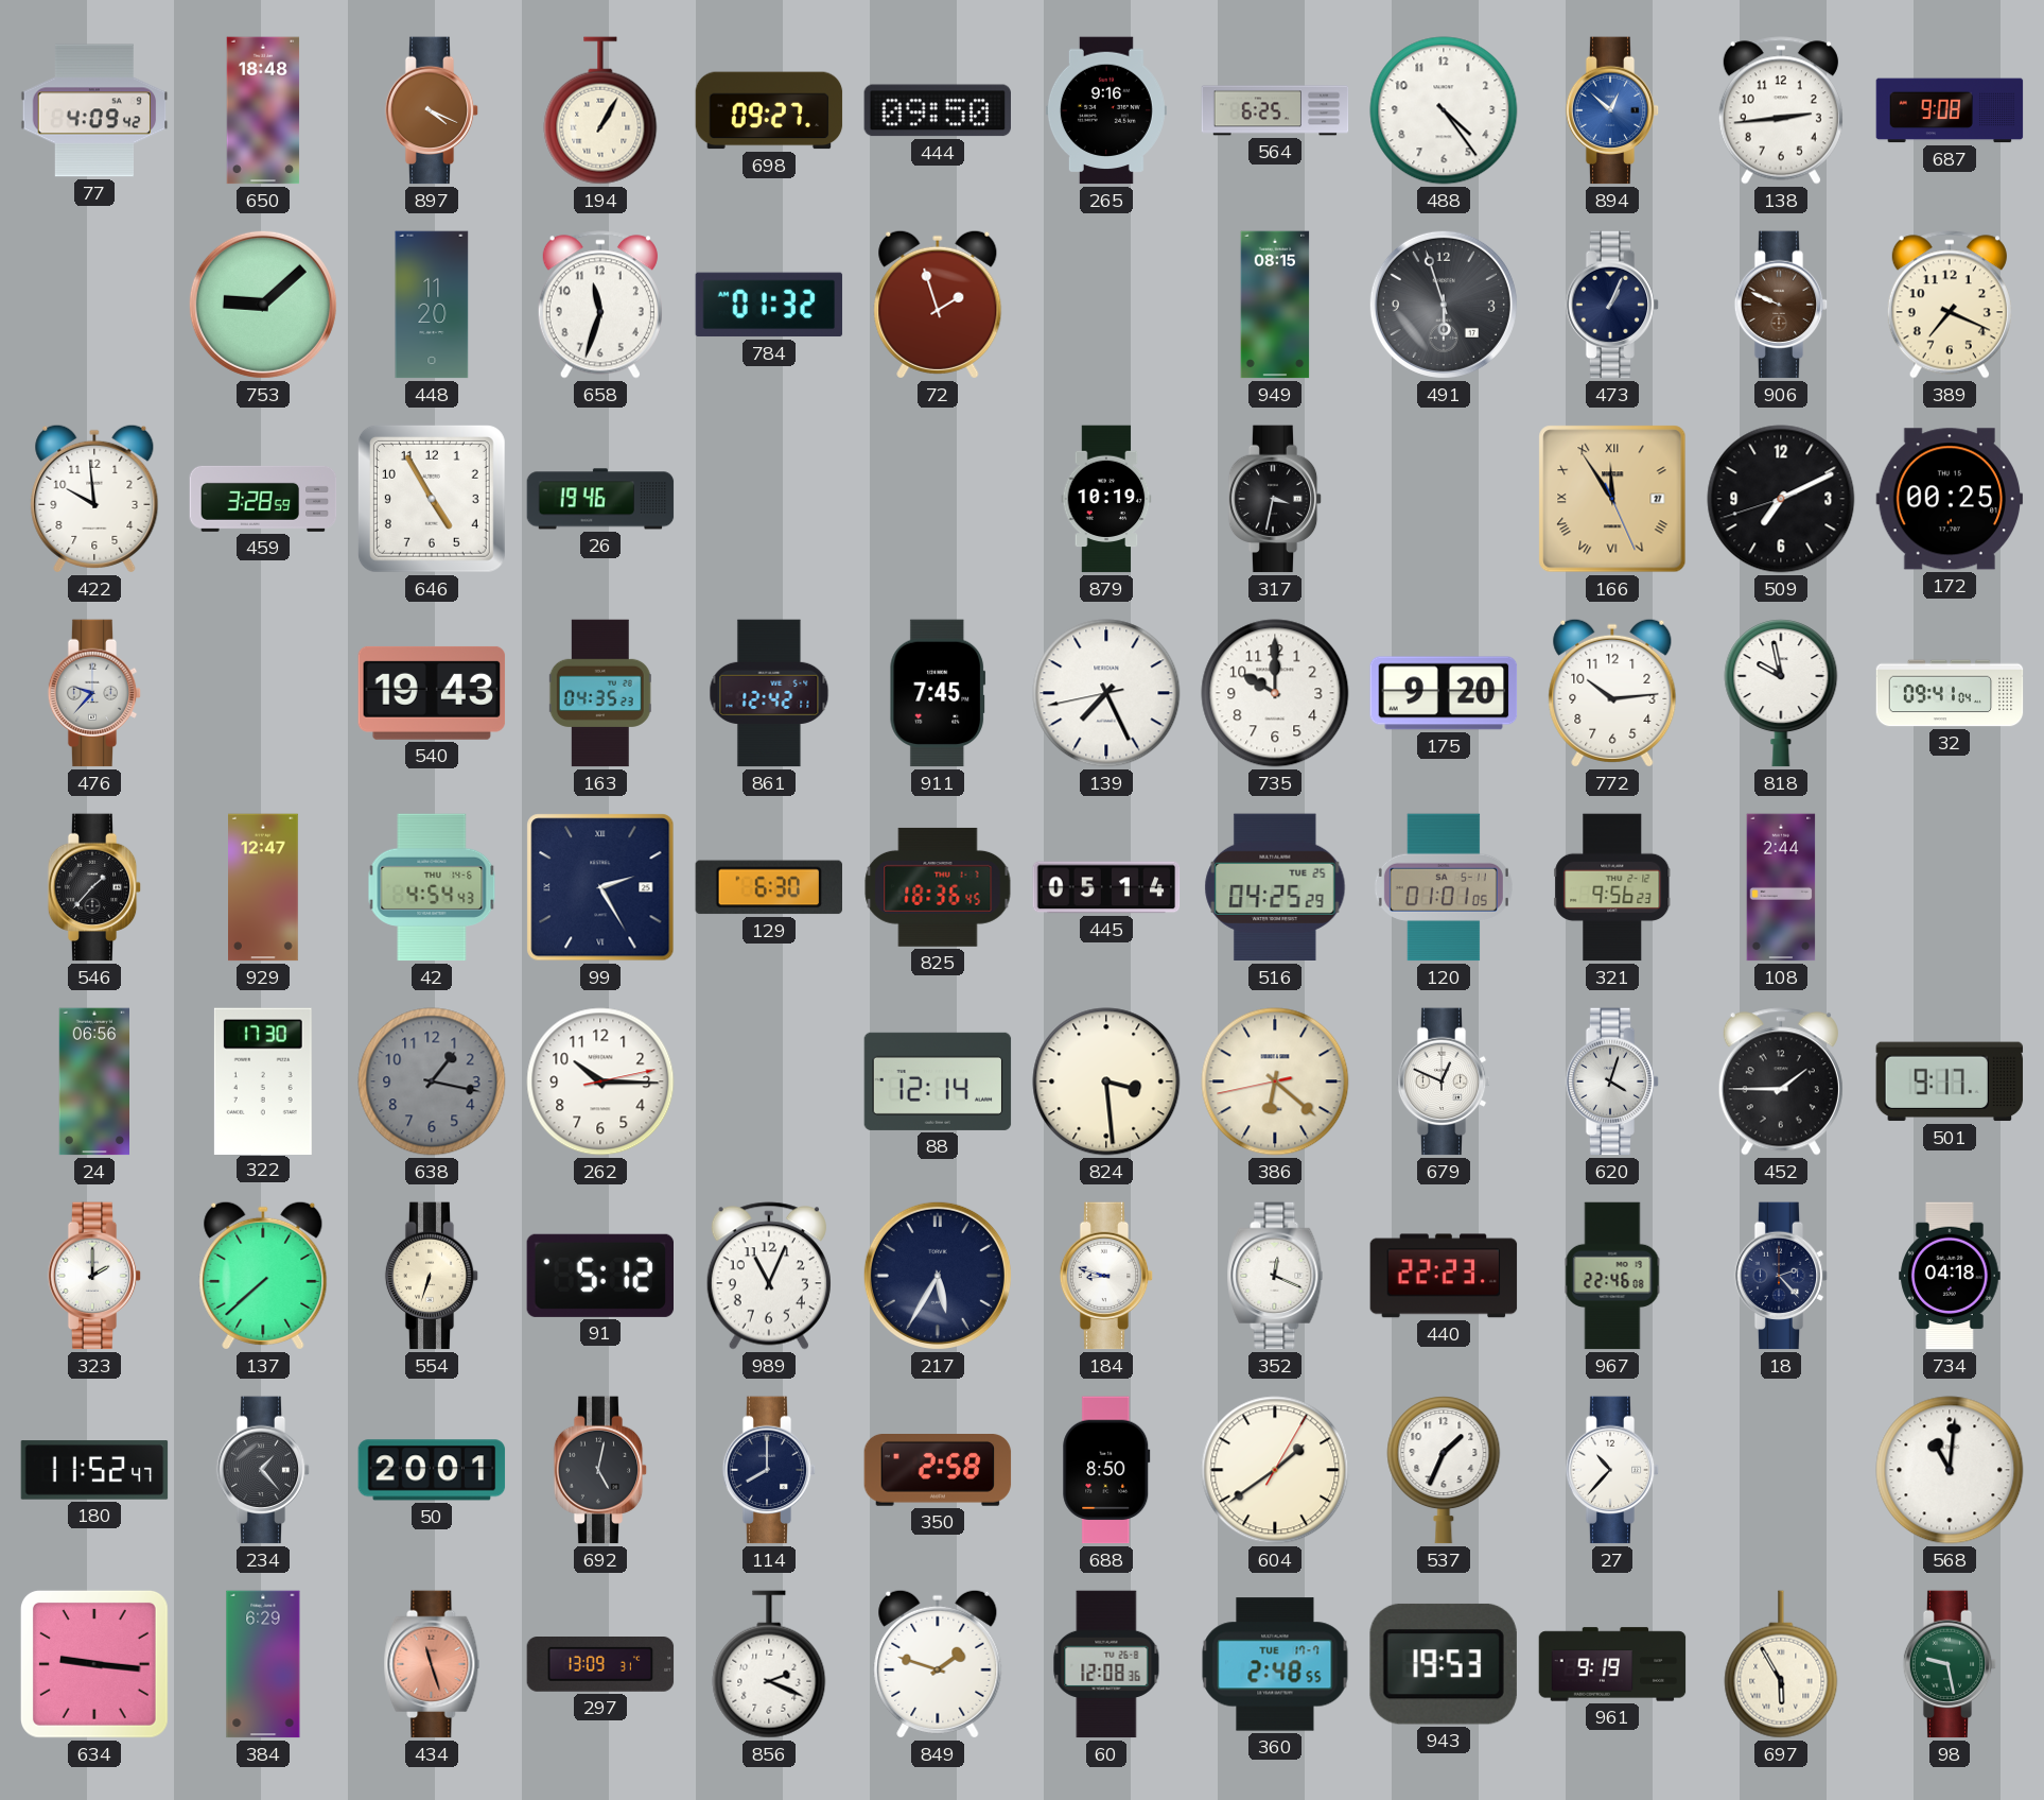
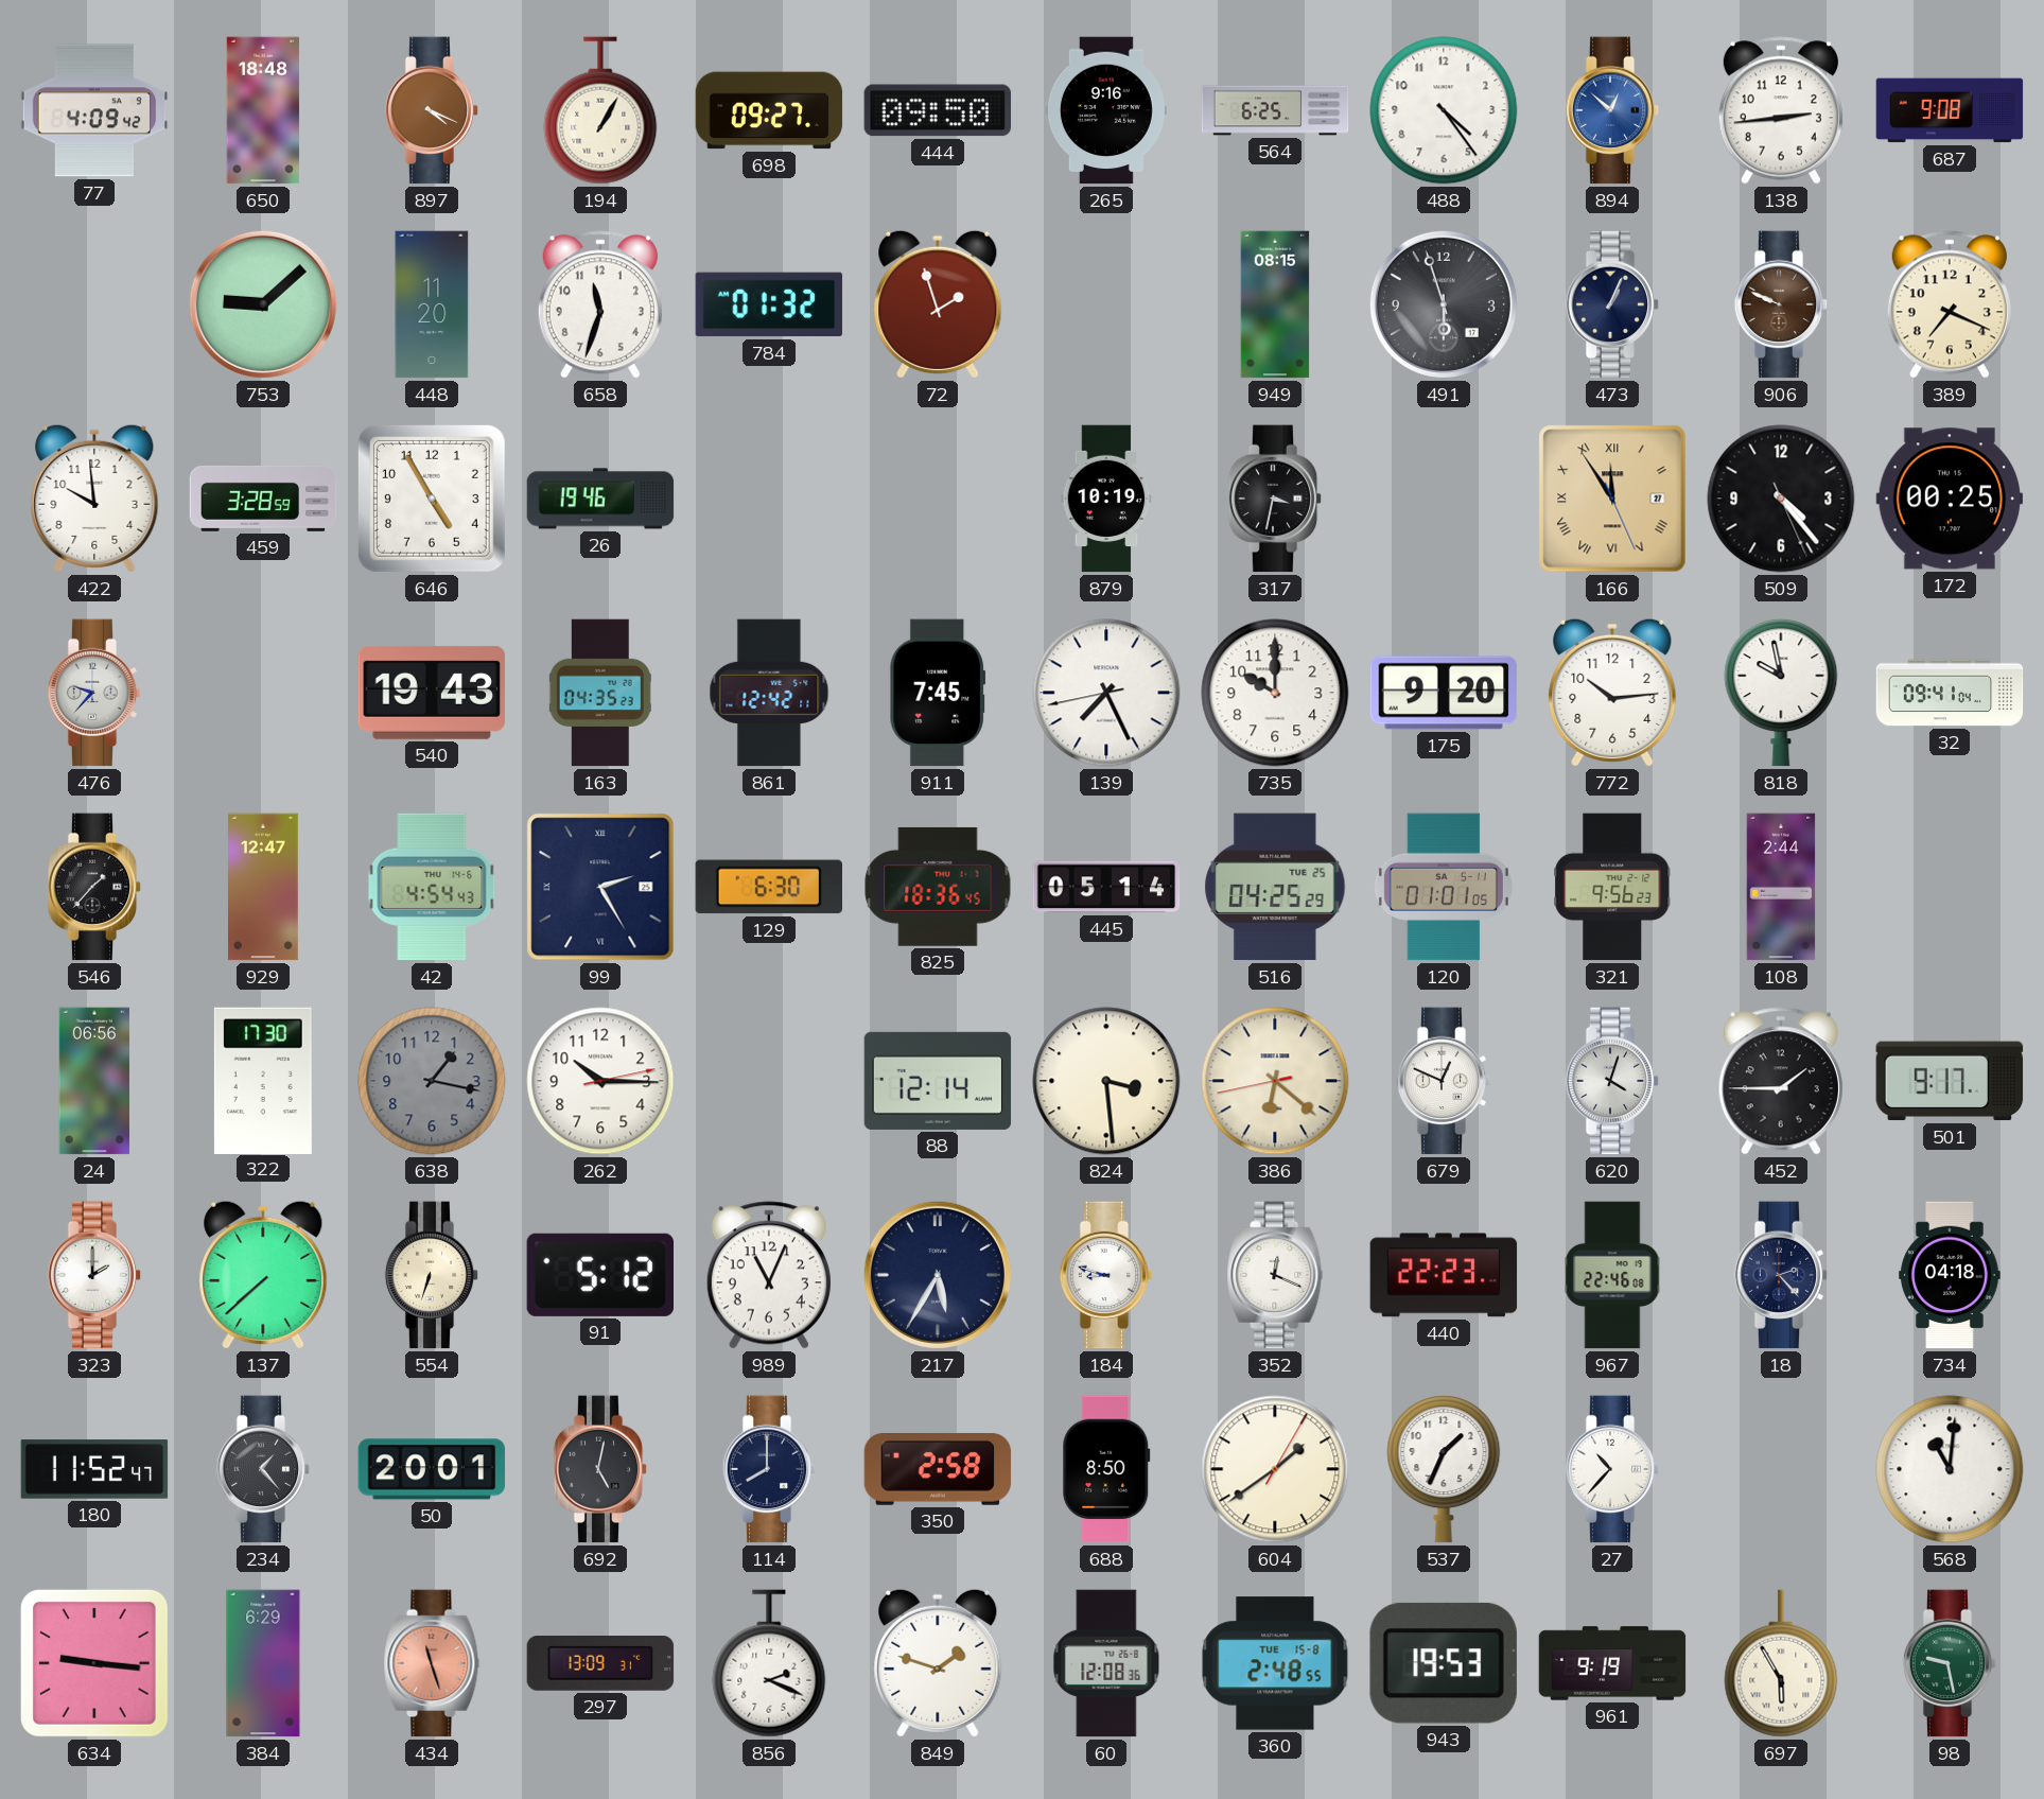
509: 7:10 -> 4:23
360 date: TUE 17-7 -> TUE 15-8
